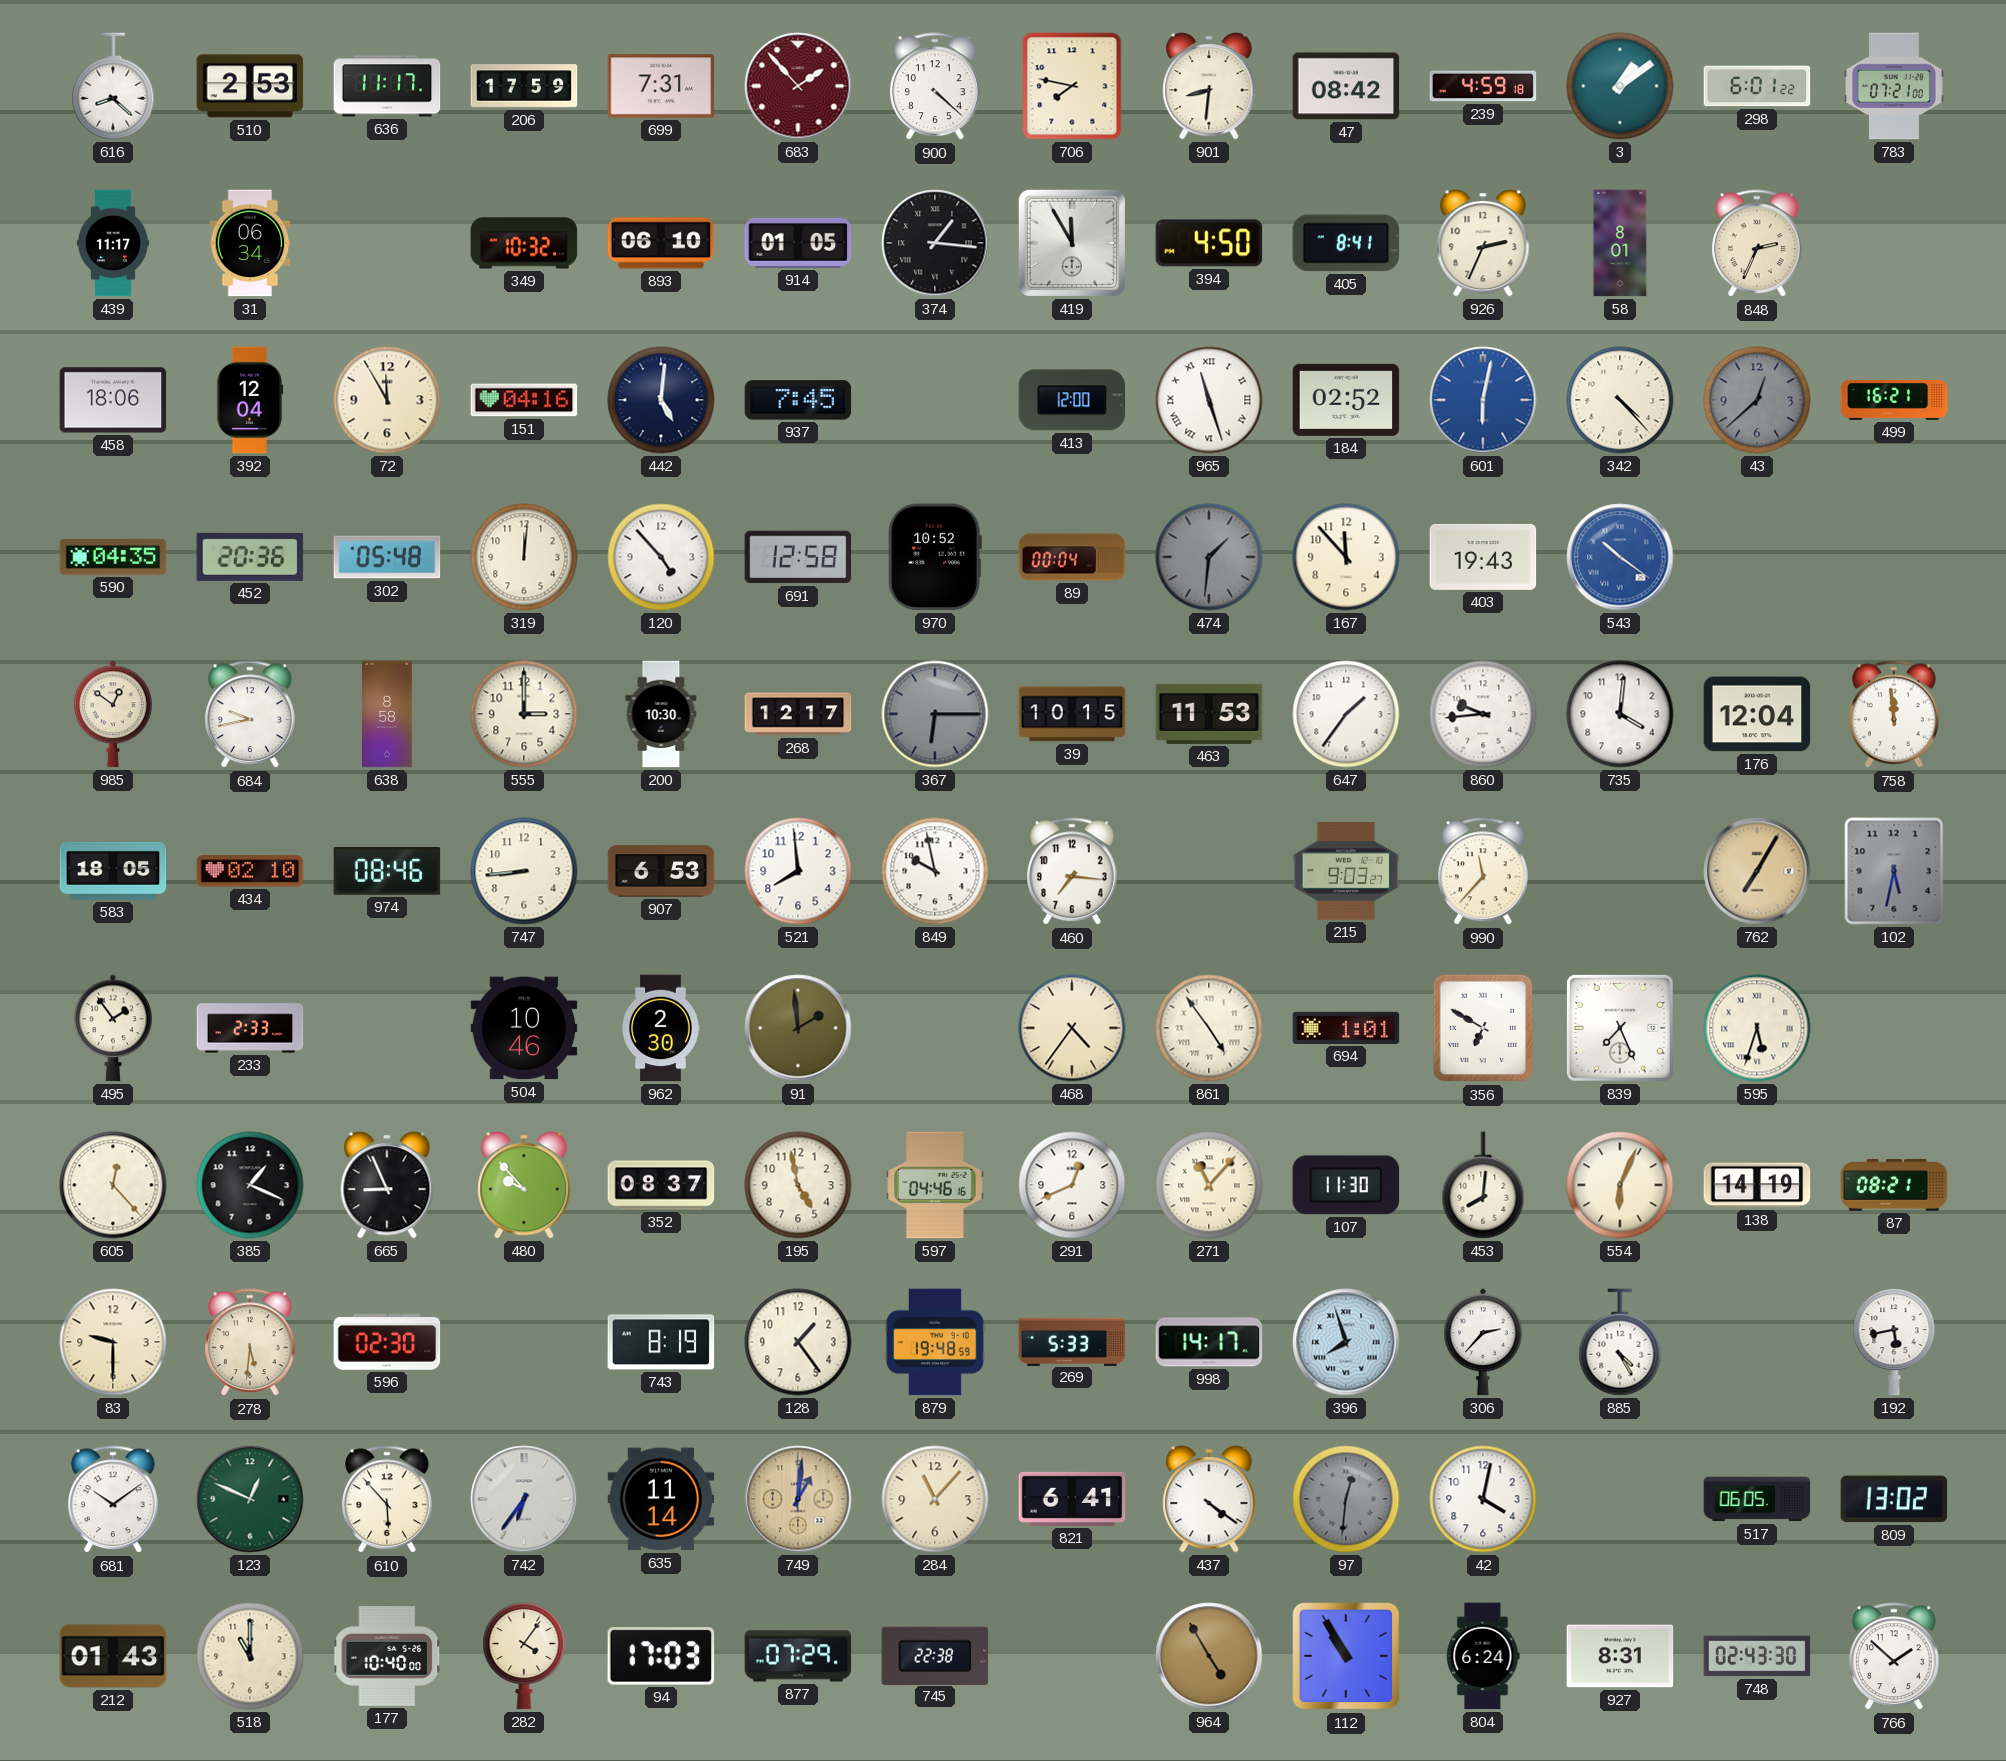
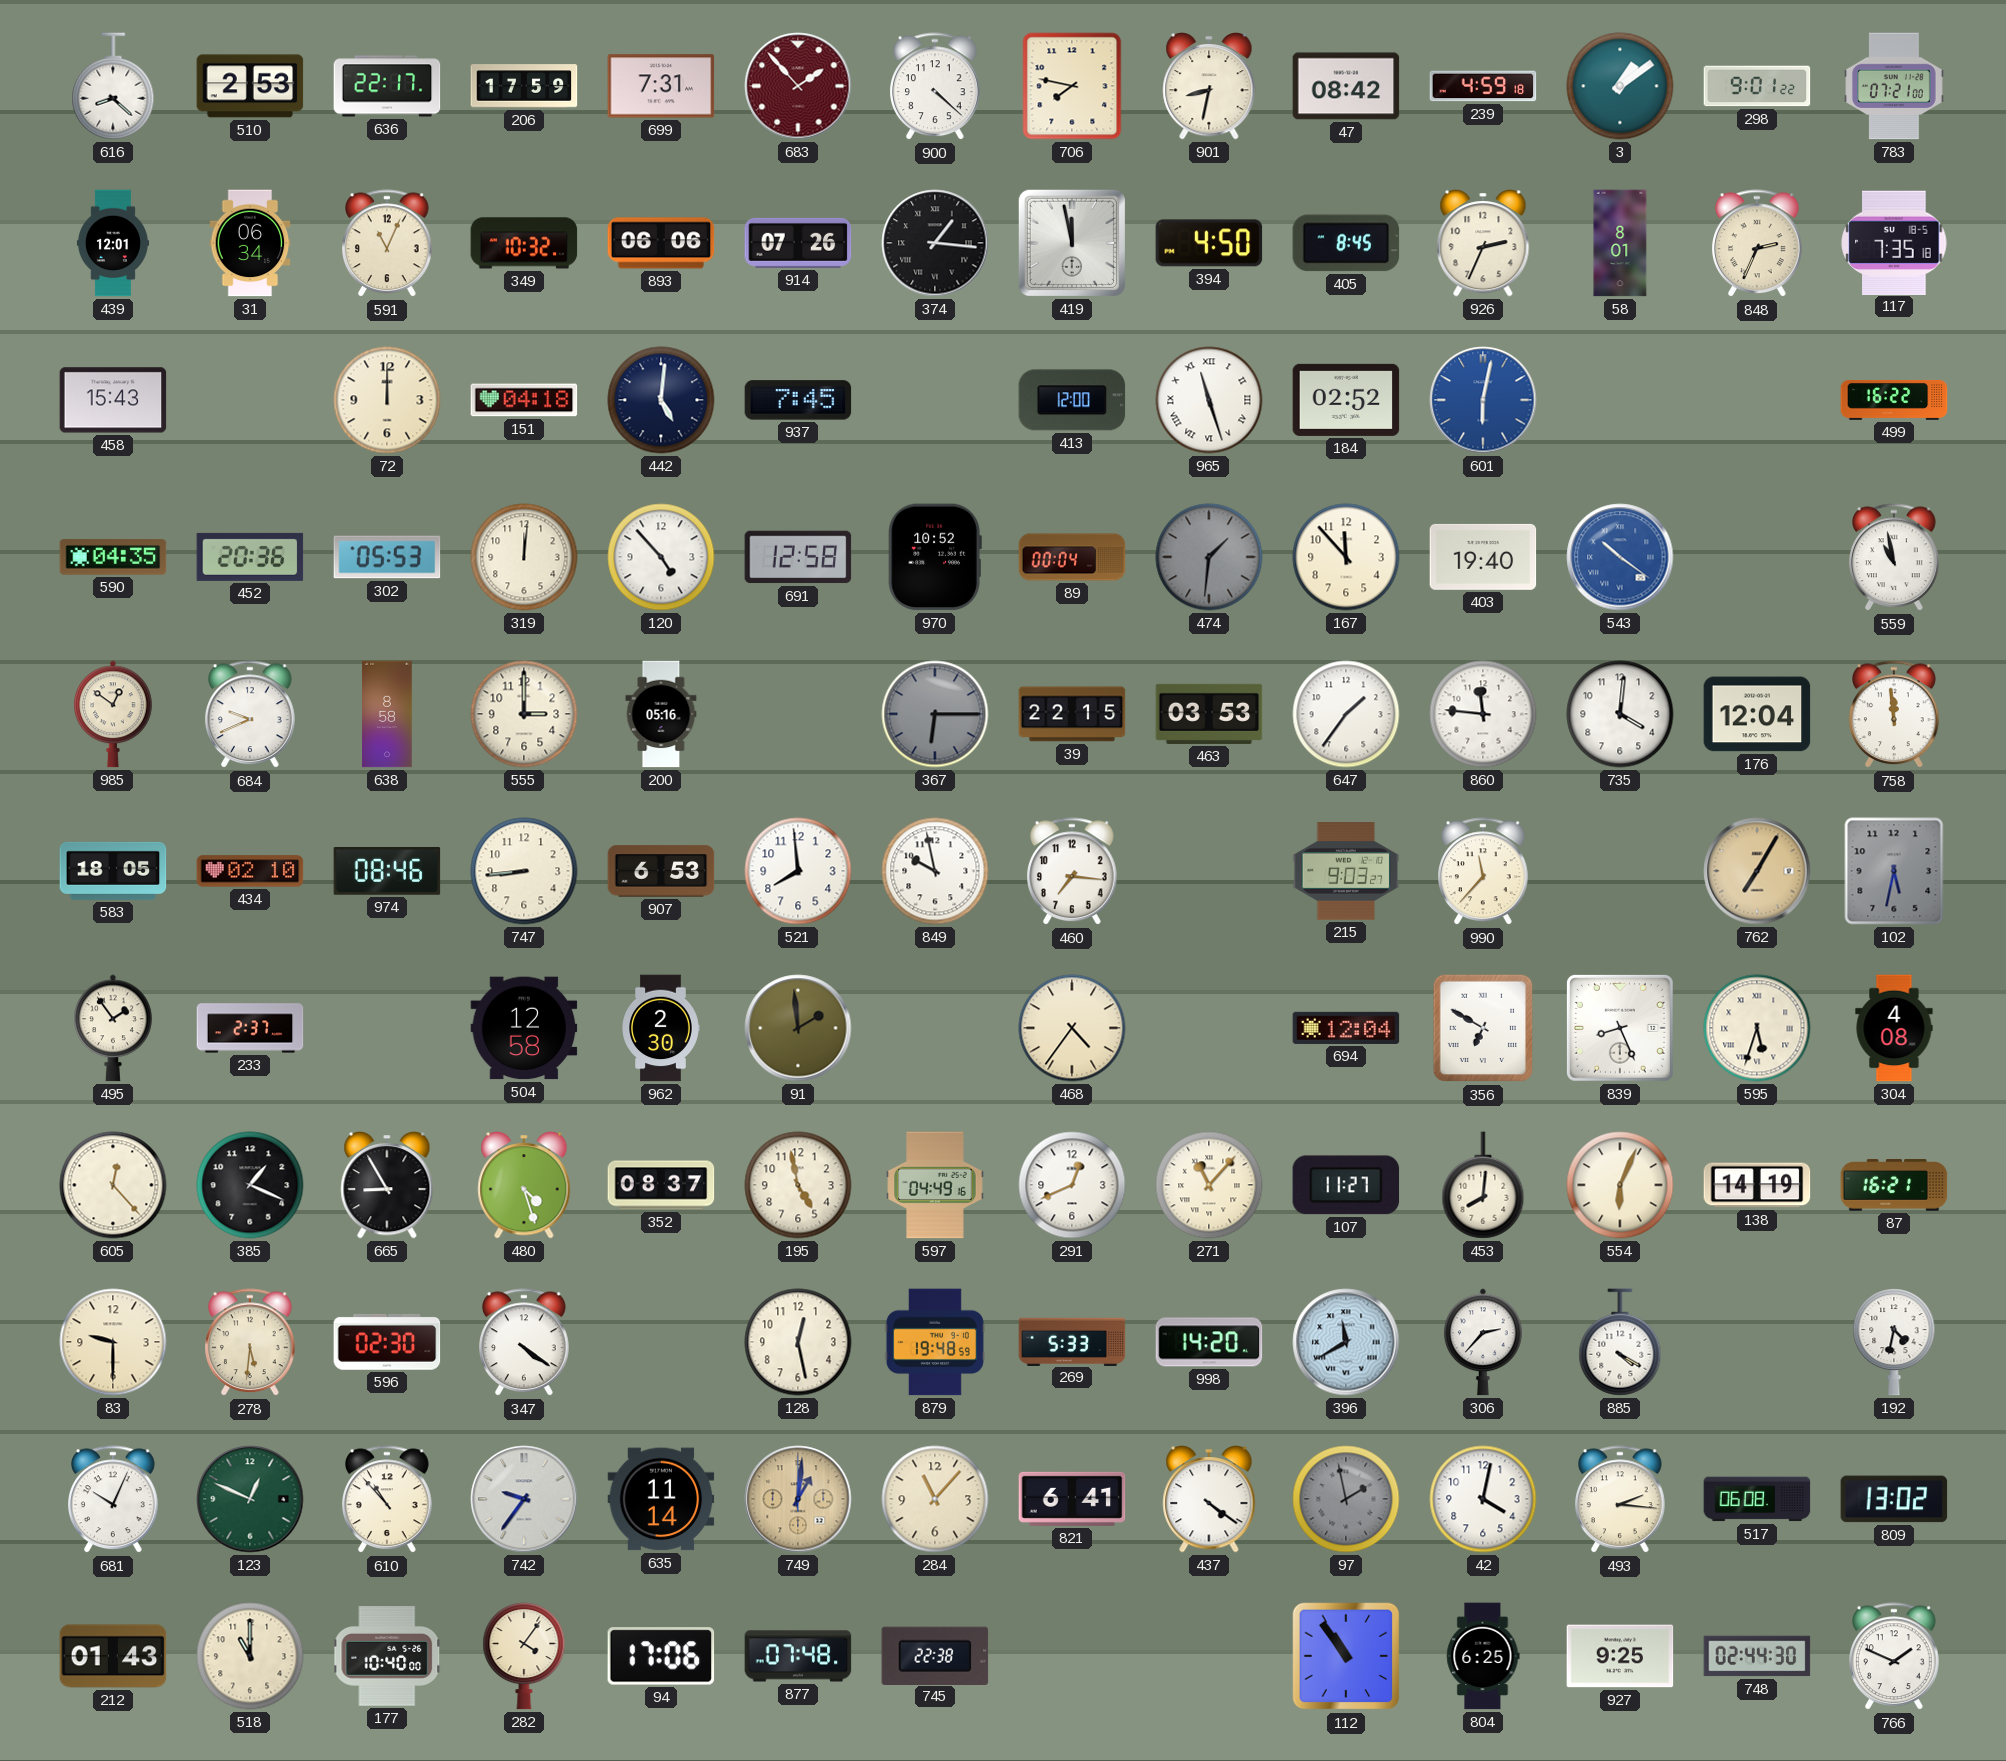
636: 11:17 -> 22:17
901: 8:31 -> 8:32
298: 6:01 -> 9:01
439: 11:17 -> 12:01
591: none -> 11:04
893: 06:10 -> 06:06
914: 01:05 -> 07:26
419: 11:55 -> 11:58
405: 8:41 -> 8:45
117: none -> 7:35
458: 18:06 -> 15:43
392: 12:04 -> none
72: 11:55 -> 12:00
151: 04:16 -> 04:18
342: 4:23 -> none
43: 12:38 -> none
499: 16:21 -> 16:22
302: 05:48 -> 05:53
403: 19:43 -> 19:40
559: none -> 10:58
684: 9:43 -> 9:41
200: 10:30 -> 05:16
268: 12:17 -> none
39: 10:15 -> 22:15
463: 11:53 -> 03:53
860: 9:44 -> 11:46
233: 2:33 -> 2:37
504: 10:46 -> 12:58
861: 4:54 -> none
694: 1:01 -> 12:04
839: 7:26 -> 8:26
304: none -> 4:08
665: 8:56 -> 8:55
480: 9:53 -> 4:27
597: 04:46 -> 04:49
107: 11:30 -> 11:27
87: 08:21 -> 16:21
347: none -> 4:21
743: 8:19 -> none
128: 1:24 -> 12:28
998: 14:17 -> 14:20
396: 7:57 -> 11:40
885: 4:25 -> 4:20
192: 5:43 -> 4:32
681: 10:09 -> 10:04
610: 5:53 -> 10:53
742: 6:36 -> 9:36
97: 12:31 -> 1:58
493: none -> 2:16
517: 06:05 -> 06:08
94: 17:03 -> 17:06
877: 07:29 -> 07:48
964: 4:55 -> none
112: 10:55 -> 10:54
804: 6:24 -> 6:25
927: 8:31 -> 9:25
748: 02:43 -> 02:44
766: 1:52 -> 1:49
